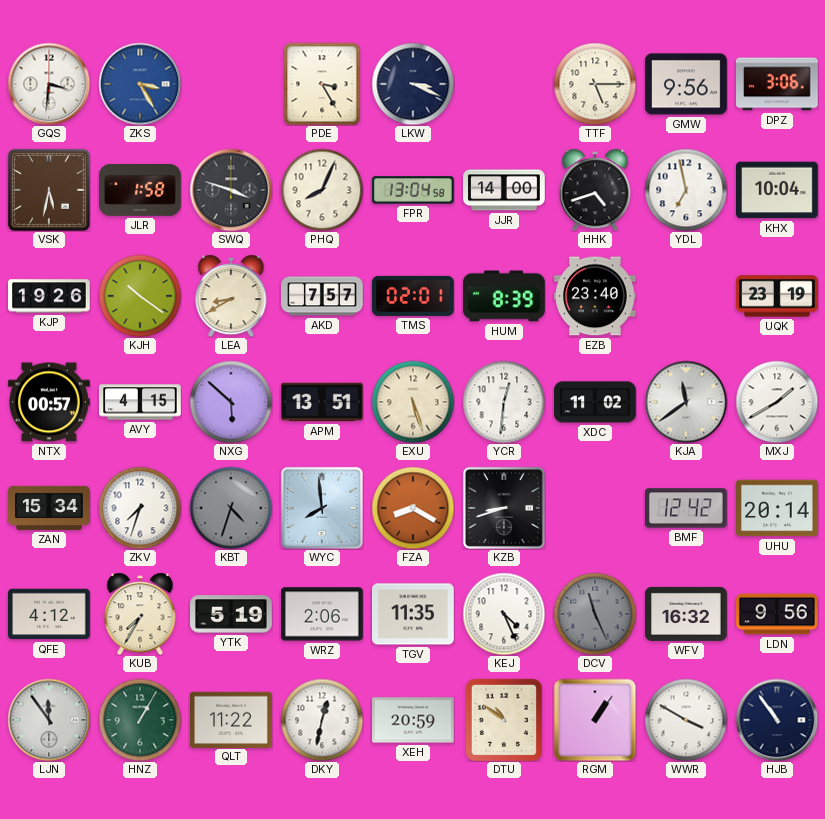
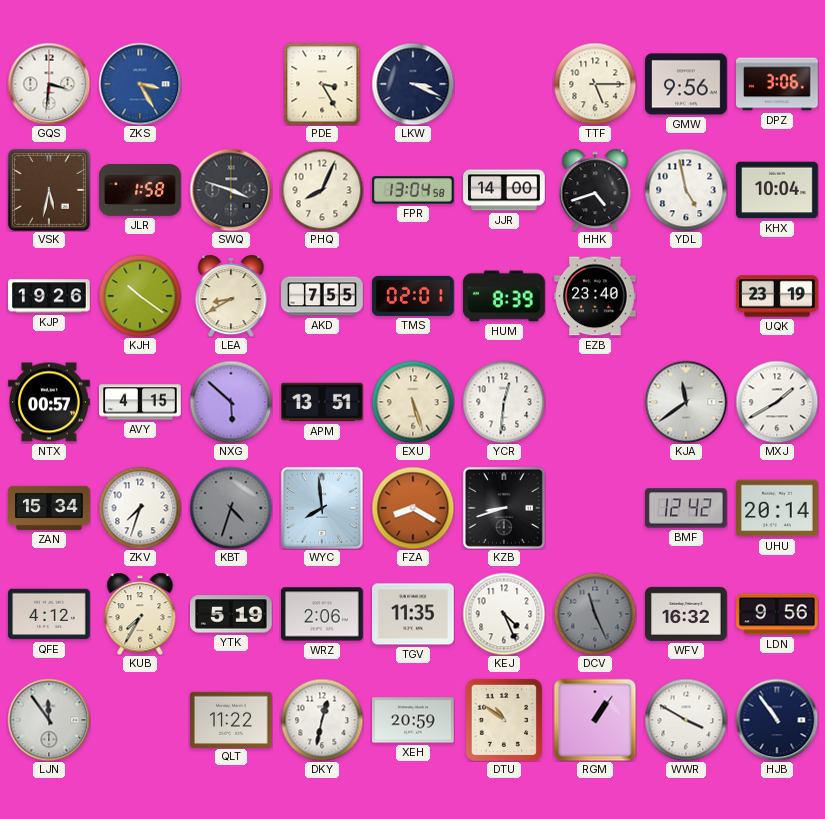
YDL: 6:58 -> 4:58
AKD: 7:57 -> 7:55
XDC: 11:02 -> none
HNZ: 1:05 -> none
